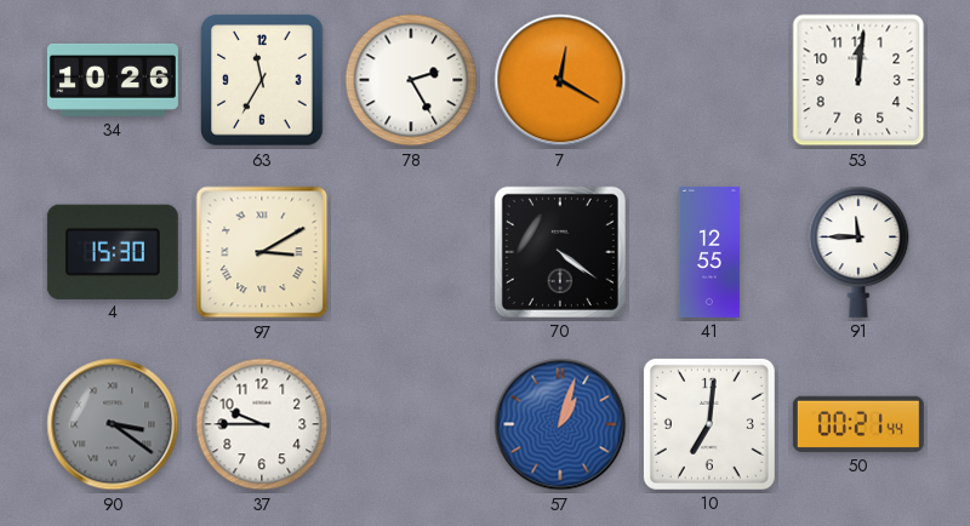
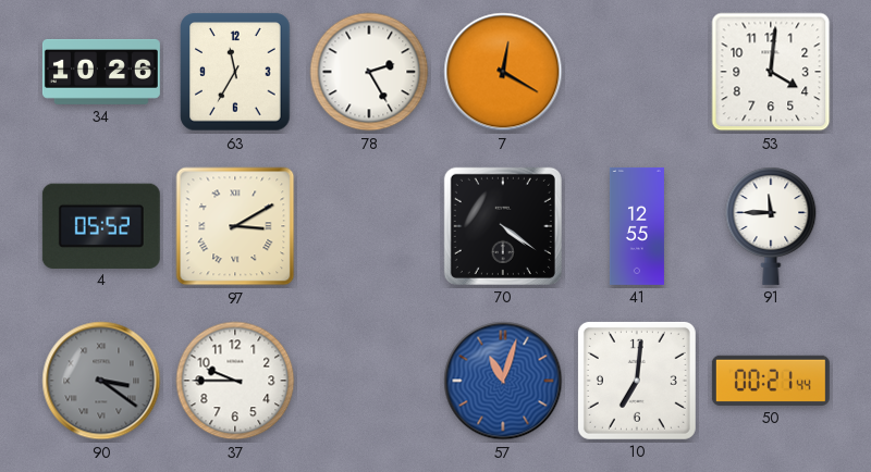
53: 12:01 -> 4:01
4: 15:30 -> 05:52
57: 1:03 -> 11:03
